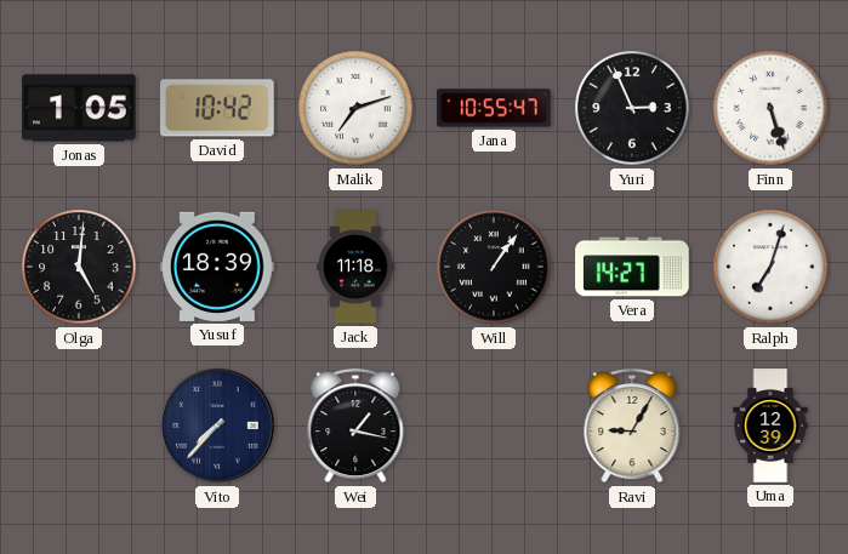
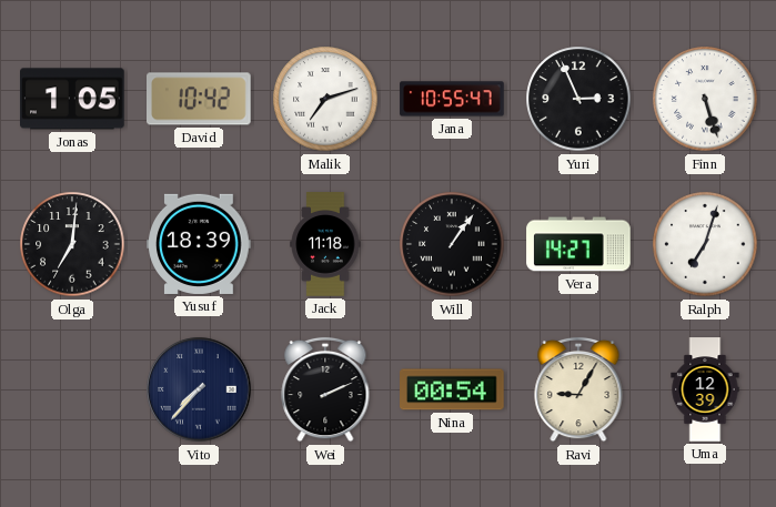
Olga: 5:01 -> 7:01
Wei: 1:17 -> 2:11
Nina: none -> 00:54
